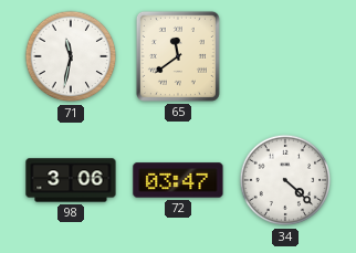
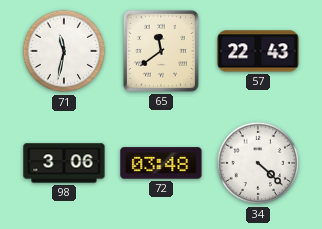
57: none -> 22:43
72: 03:47 -> 03:48
